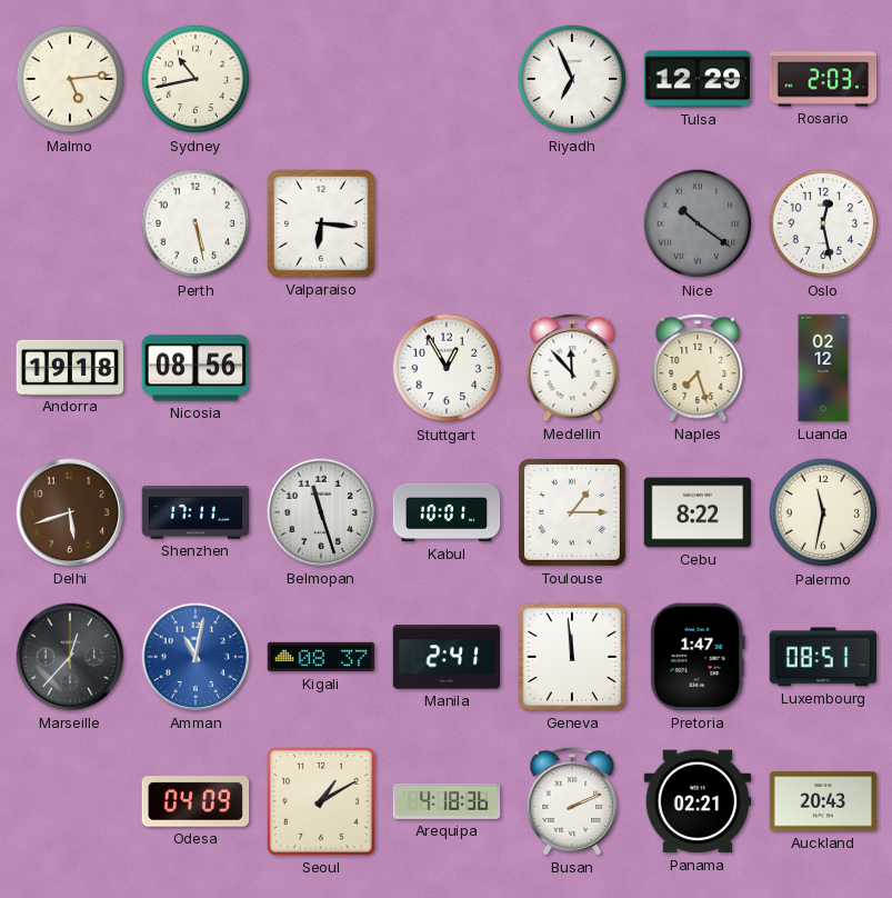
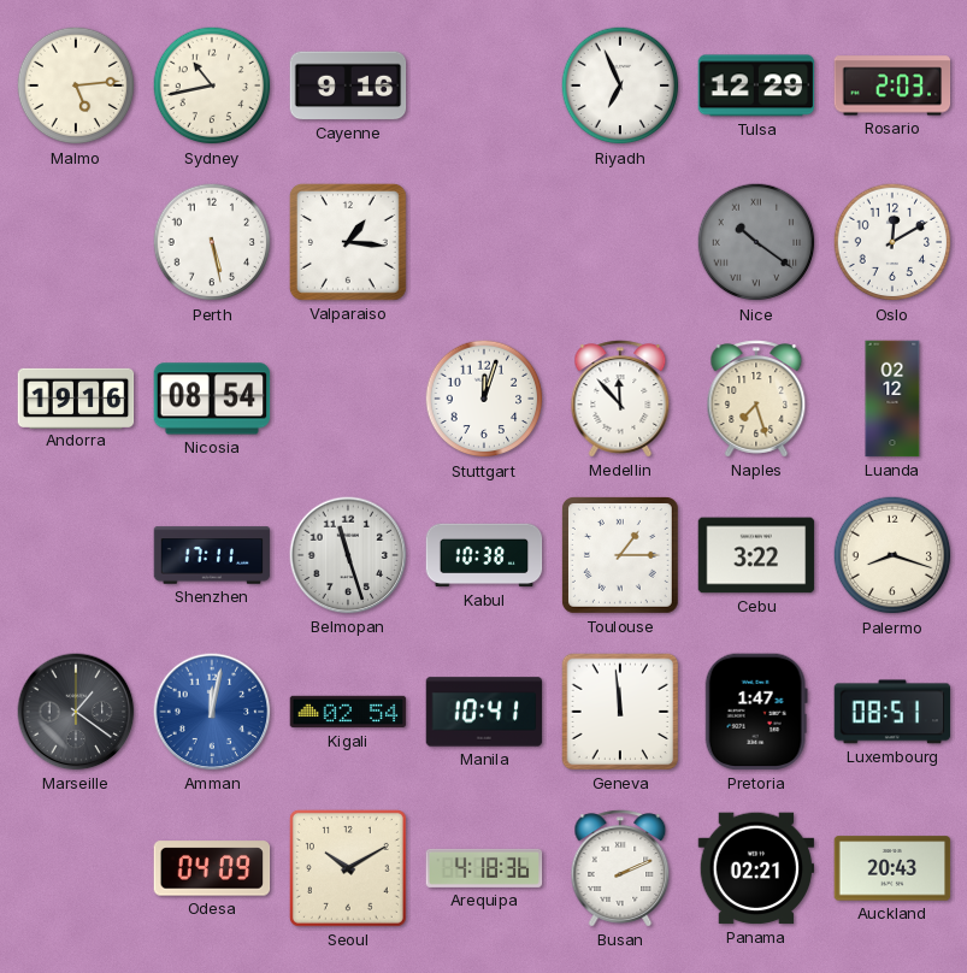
Cayenne: none -> 9:16
Valparaiso: 6:16 -> 1:16
Oslo: 12:28 -> 12:10
Andorra: 19:18 -> 19:16
Nicosia: 08:56 -> 08:54
Stuttgart: 12:55 -> 12:03
Delhi: 5:42 -> none
Kabul: 10:01 -> 10:38
Cebu: 8:22 -> 3:22
Palermo: 11:32 -> 8:18
Marseille: 12:37 -> 1:21
Amman: 11:02 -> 12:02
Kigali: 08:37 -> 02:54
Manila: 2:41 -> 10:41
Seoul: 1:10 -> 10:10
